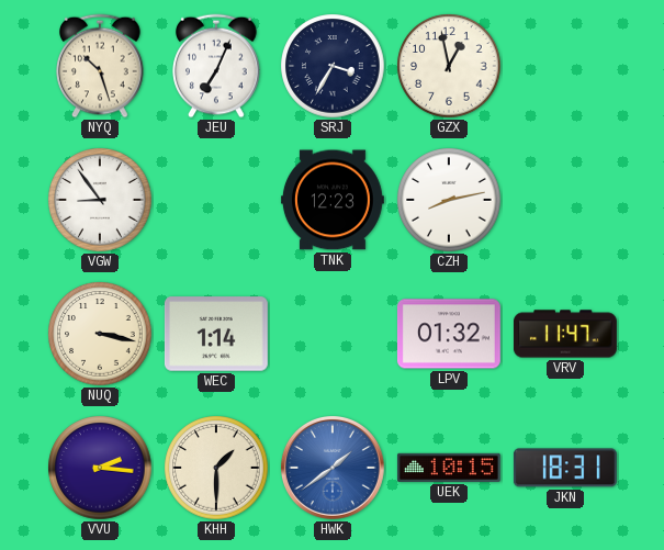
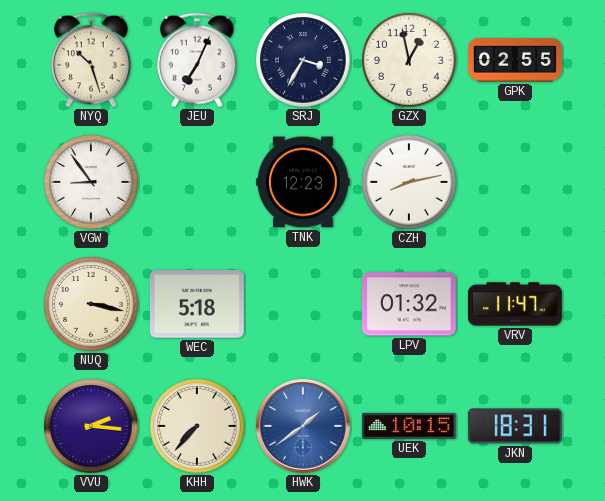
GPK: none -> 02:55
WEC: 1:14 -> 5:18
KHH: 1:30 -> 7:37
